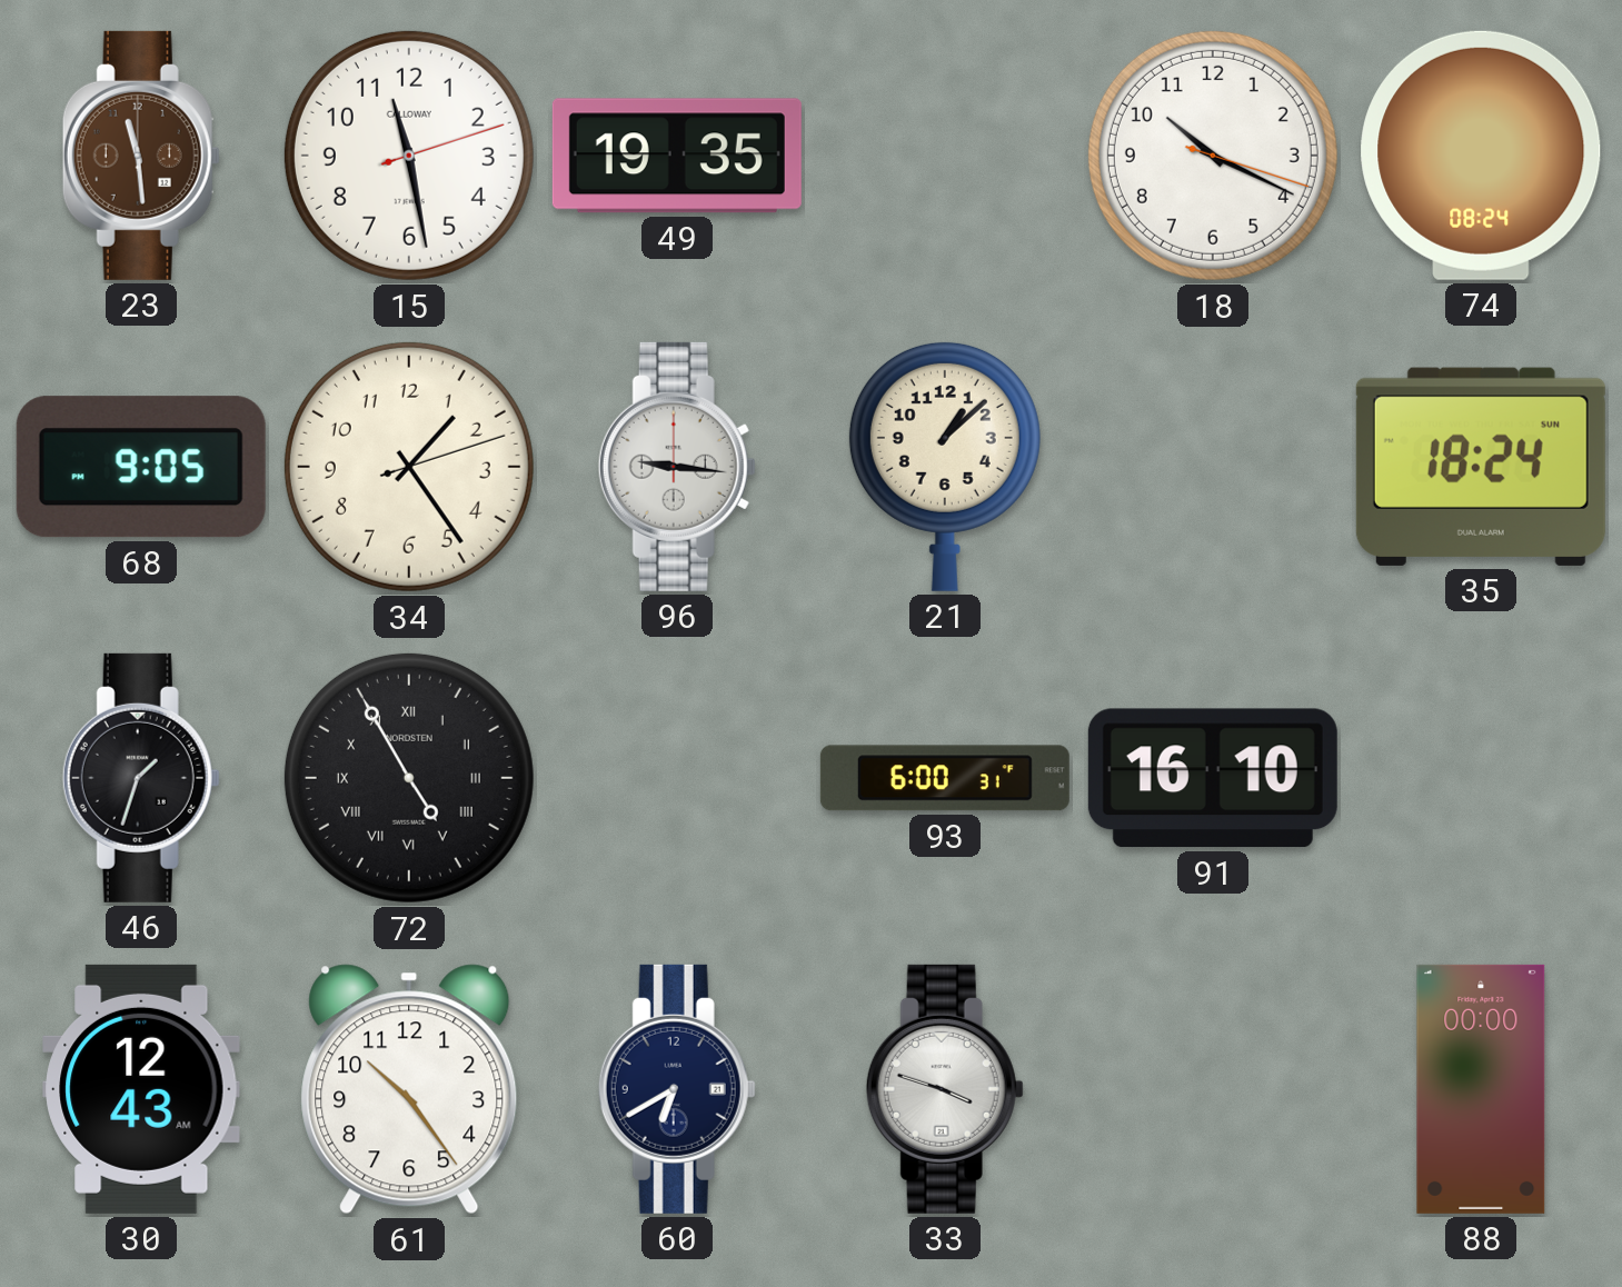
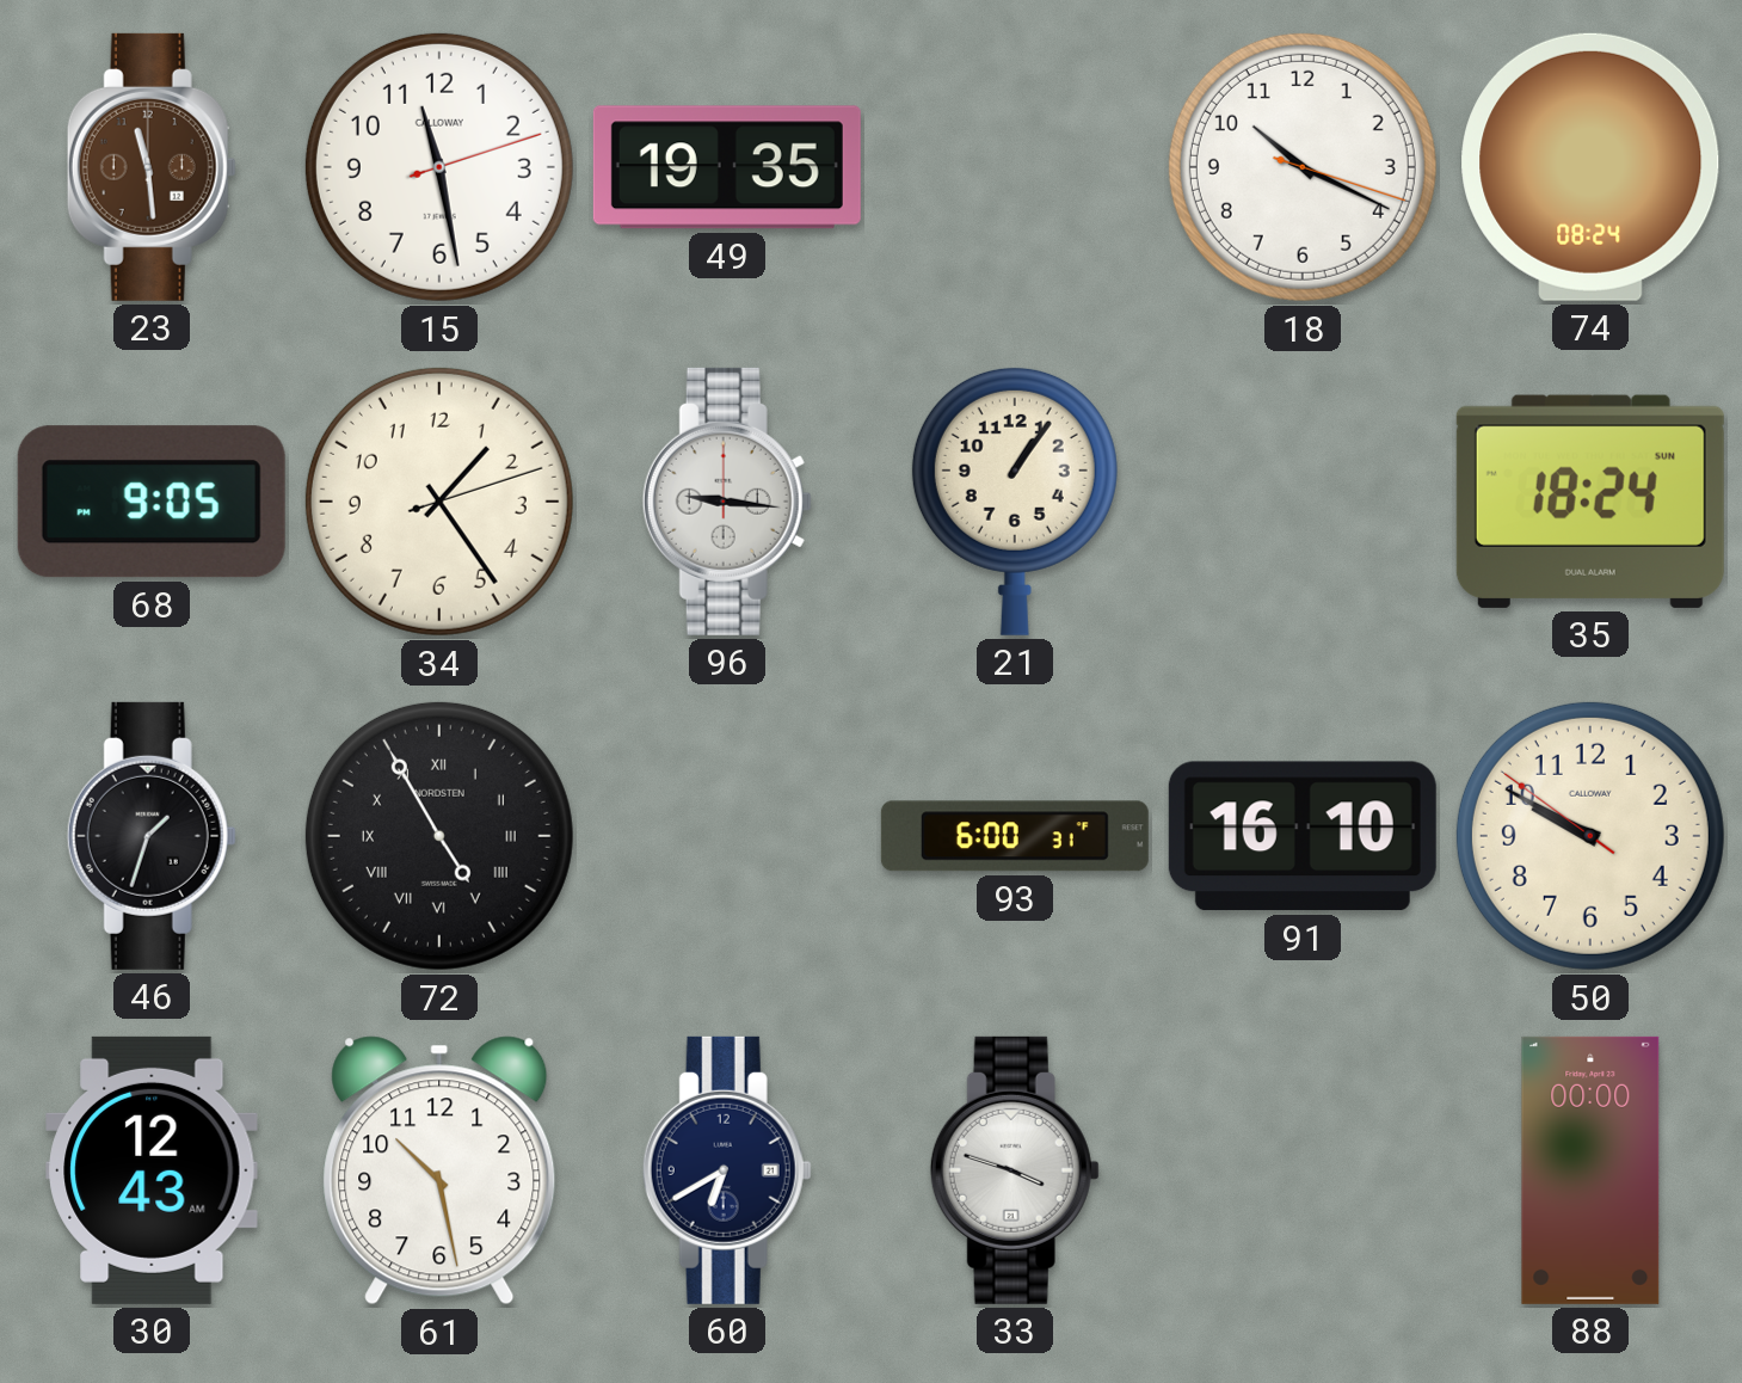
21: 1:08 -> 1:06
50: none -> 9:49
61: 10:24 -> 10:28
